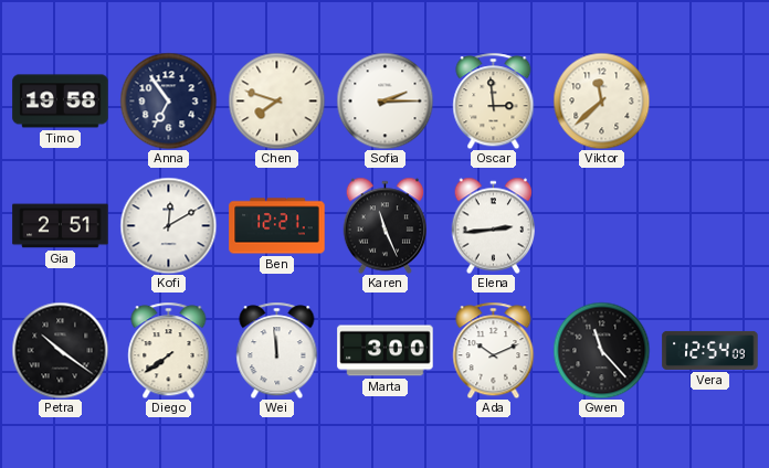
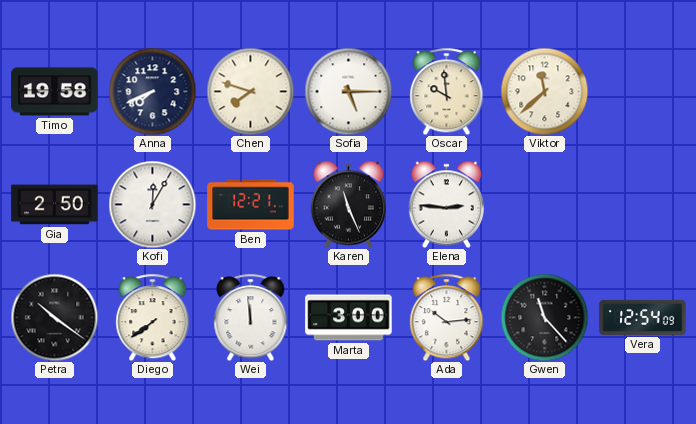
Anna: 6:54 -> 7:41
Sofia: 2:15 -> 5:15
Oscar: 2:59 -> 9:59
Gia: 2:51 -> 2:50
Kofi: 12:10 -> 12:05
Elena: 2:44 -> 2:46
Ada: 10:11 -> 10:14
